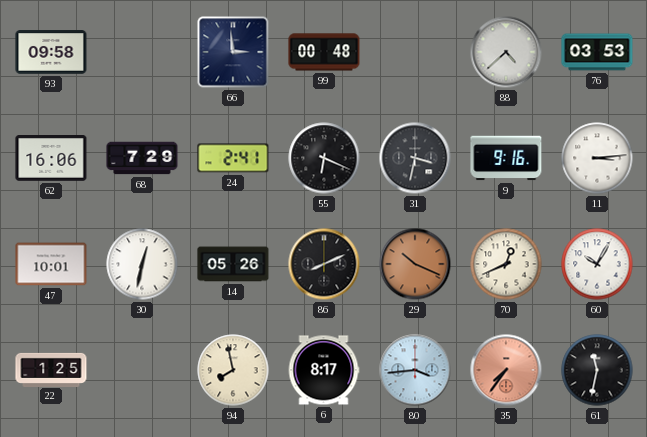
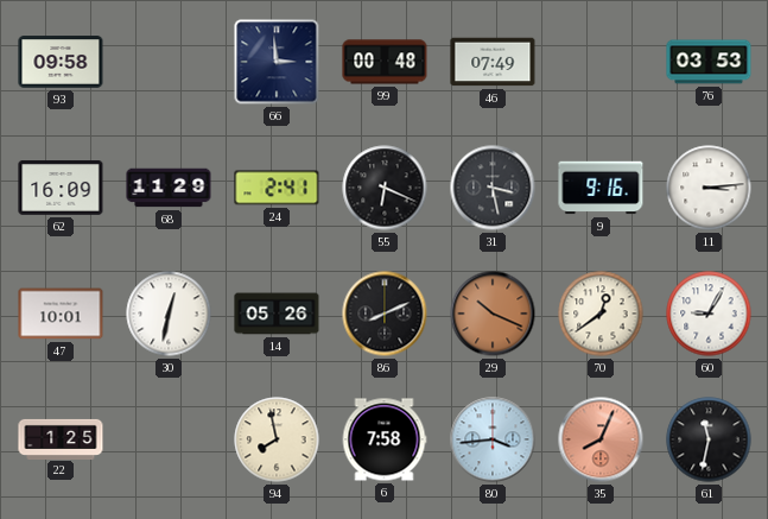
46: none -> 07:49
88: 4:38 -> none
62: 16:06 -> 16:09
68: 7:29 -> 11:29
31: 3:32 -> 3:28
70: 12:41 -> 12:39
60: 10:05 -> 9:05
6: 8:17 -> 7:58
35: 7:36 -> 8:04
